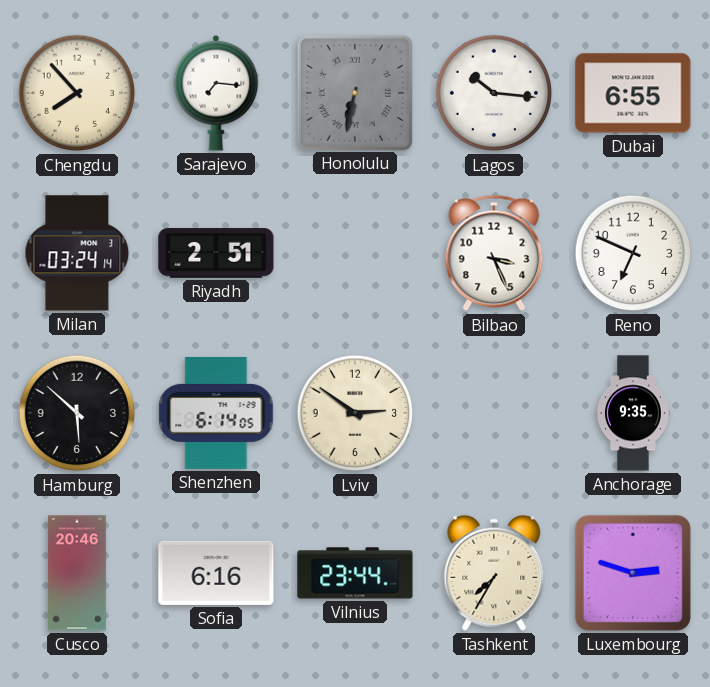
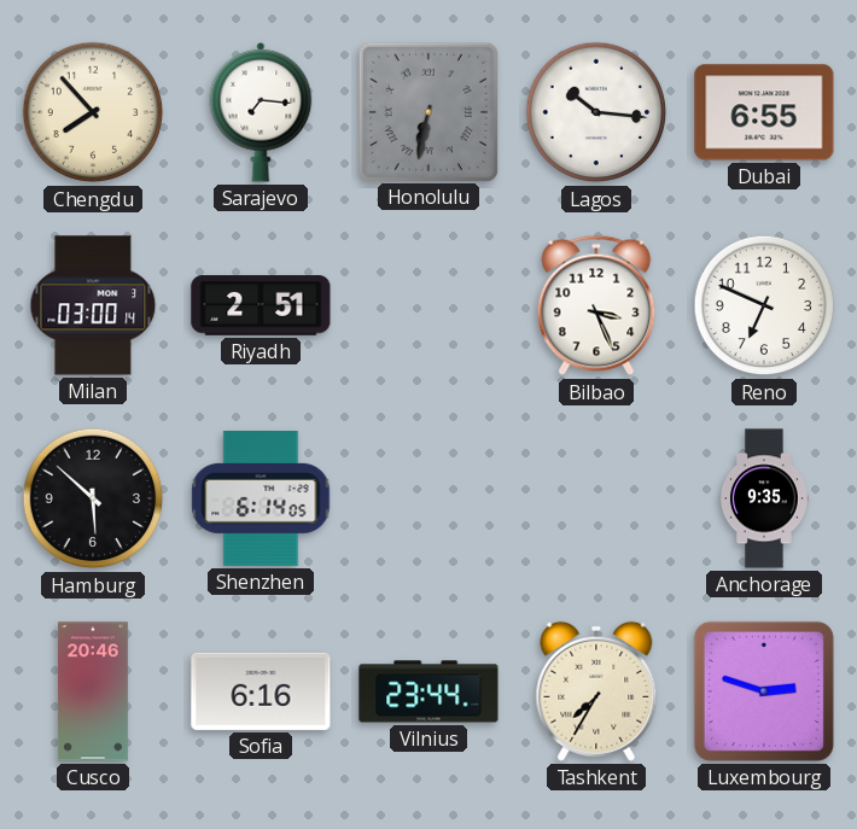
Milan: 03:24 -> 03:00
Lviv: 2:51 -> none
